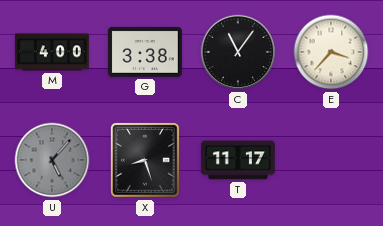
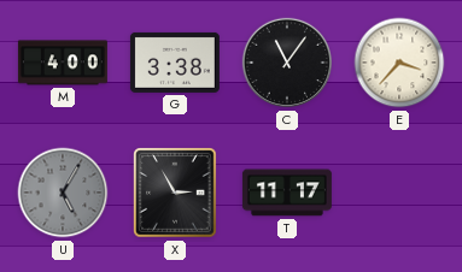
U: 5:07 -> 5:05
X: 8:27 -> 2:55
